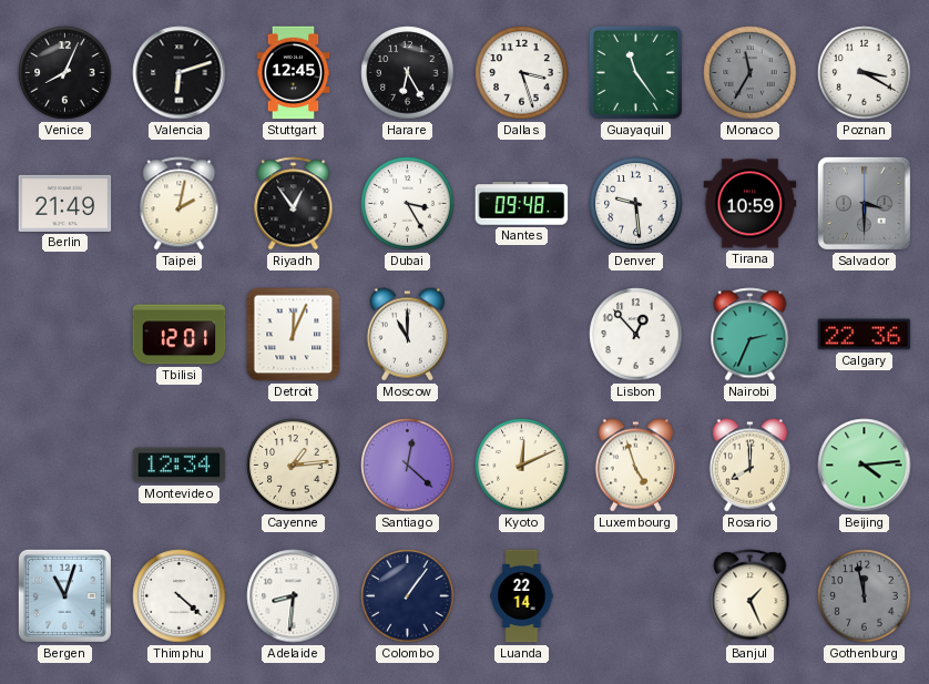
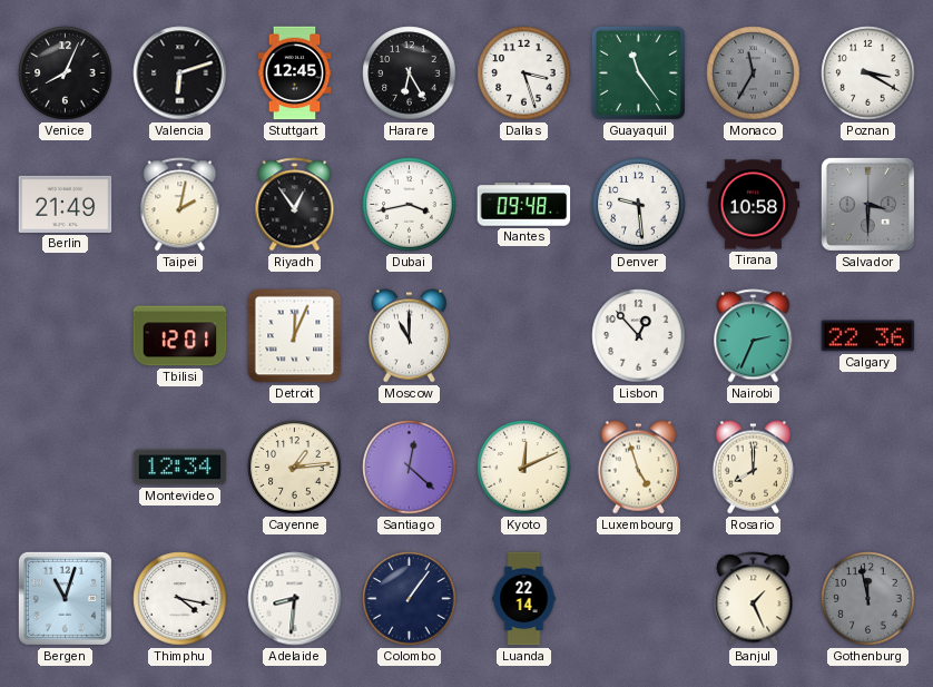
Dubai: 3:25 -> 3:43
Tirana: 10:59 -> 10:58
Beijing: 4:14 -> none
Thimphu: 4:22 -> 4:17
